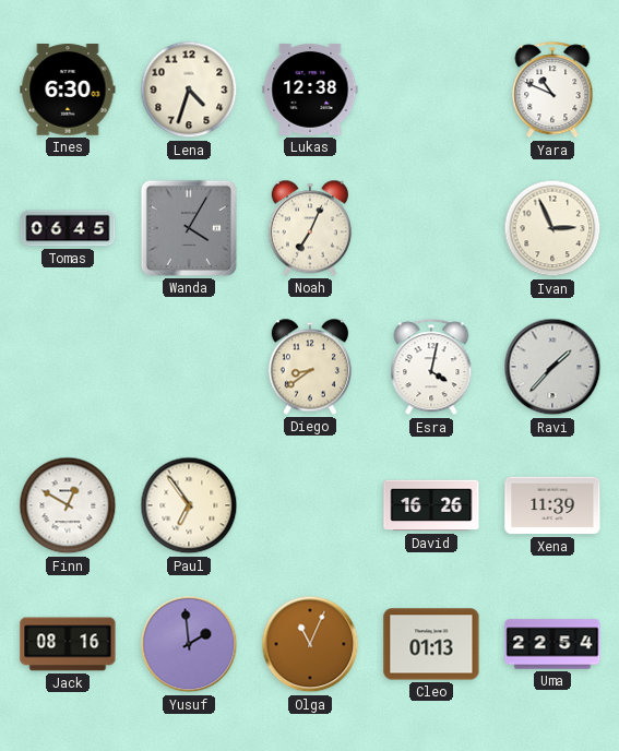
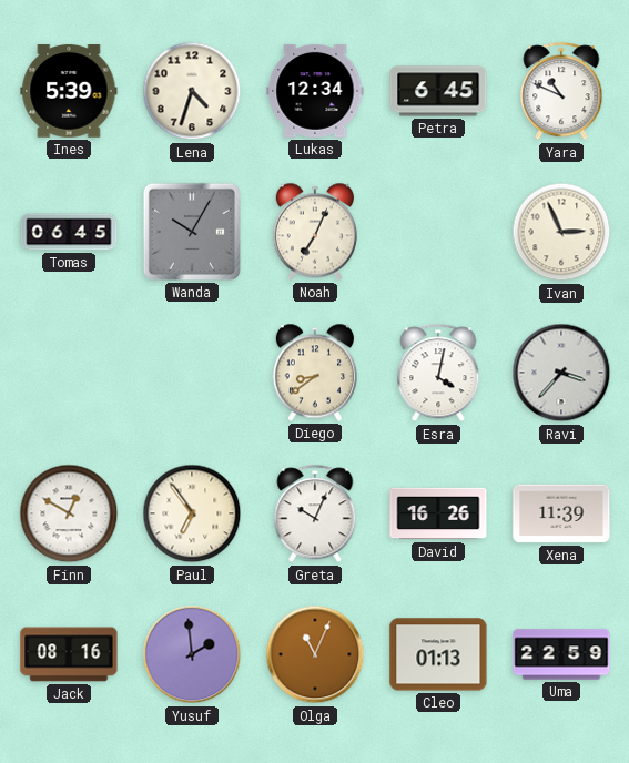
Ines: 6:30 -> 5:39
Lukas: 12:38 -> 12:34
Petra: none -> 6:45
Wanda: 4:05 -> 10:05
Ravi: 1:37 -> 3:37
Greta: none -> 10:04
Uma: 22:54 -> 22:59
